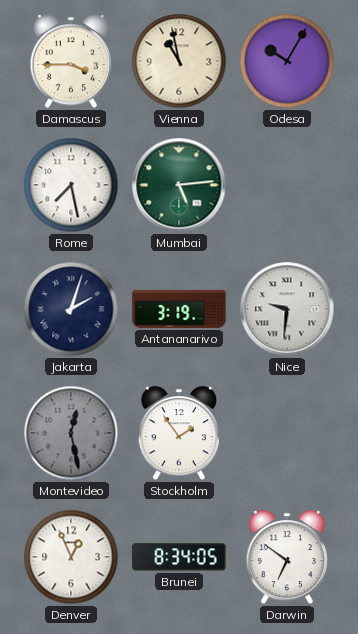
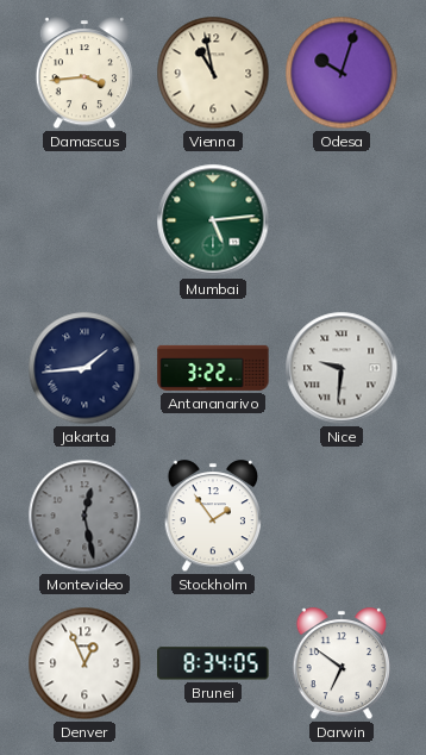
Damascus: 3:45 -> 3:44
Odesa: 10:05 -> 10:03
Rome: 7:28 -> none
Jakarta: 2:03 -> 1:44
Antananarivo: 3:19 -> 3:22
